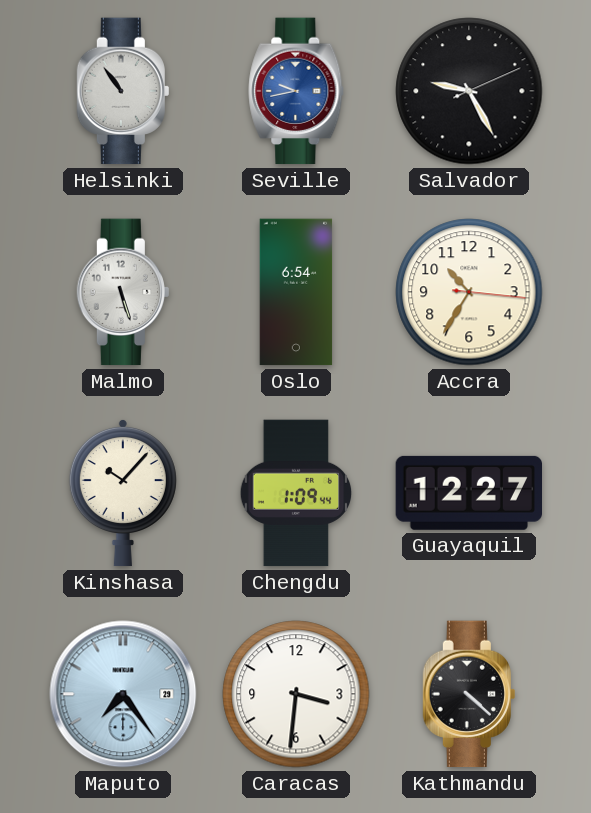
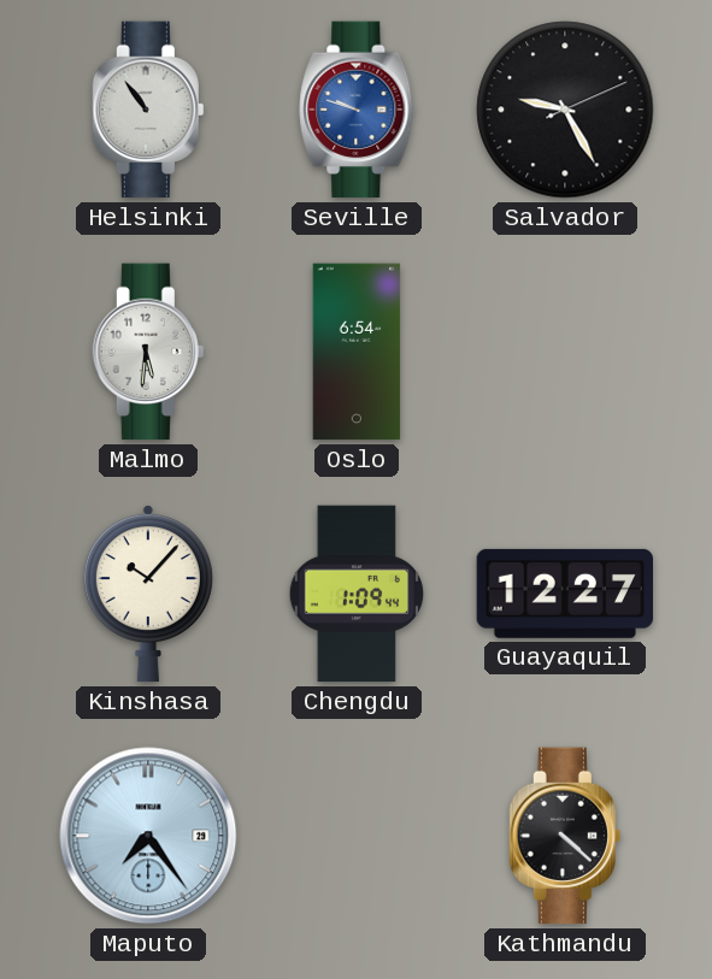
Seville: 9:43 -> 9:48
Malmo: 5:27 -> 5:31
Accra: 10:35 -> none
Caracas: 3:31 -> none
